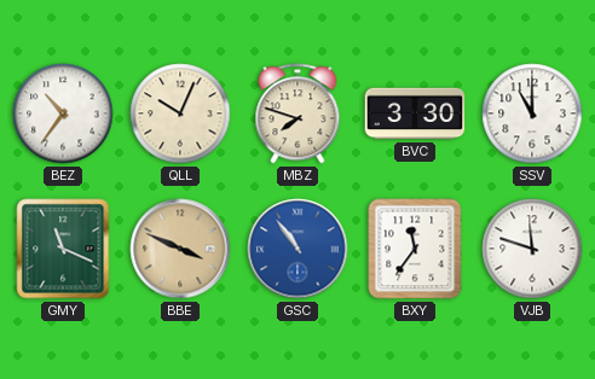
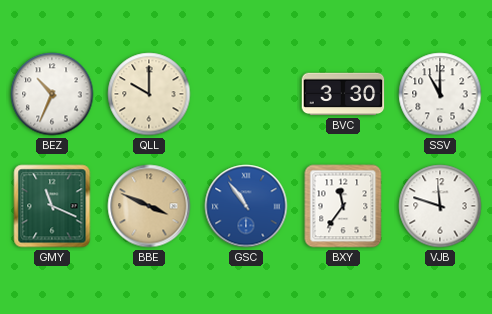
BEZ: 10:36 -> 10:34
QLL: 10:04 -> 10:00
MBZ: 7:48 -> none
